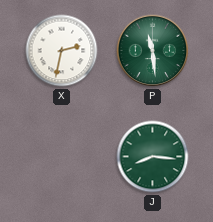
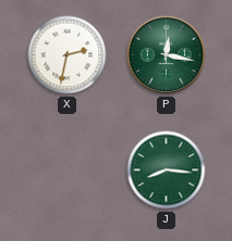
P: 11:29 -> 12:17
